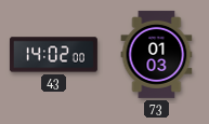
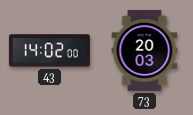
73: 01:03 -> 20:03
